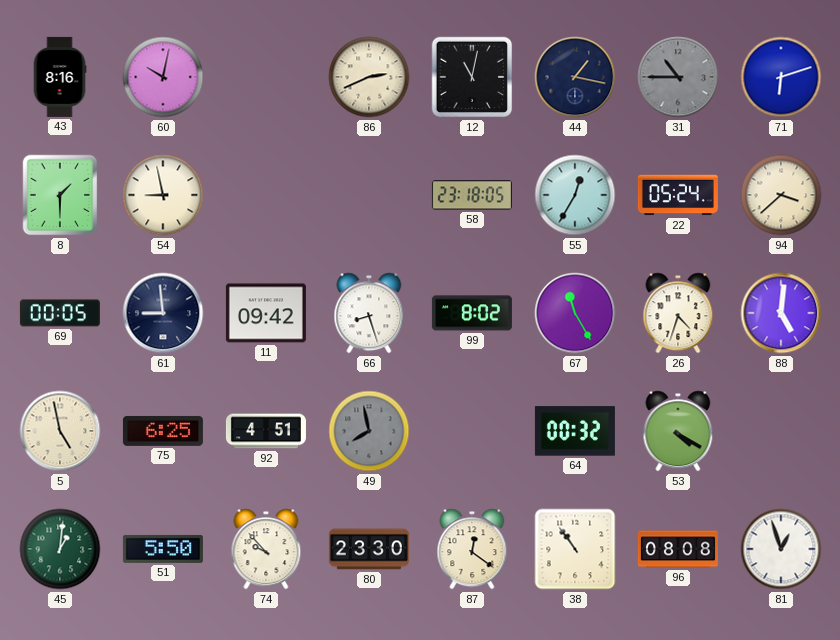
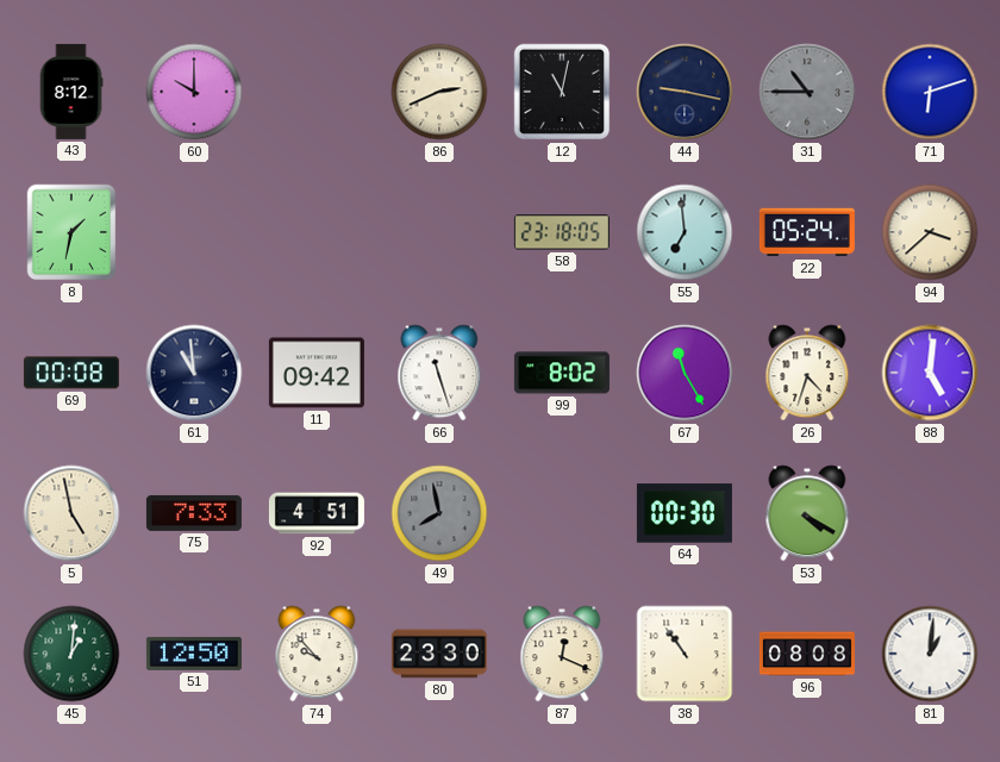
43: 8:16 -> 8:12
60: 10:02 -> 10:00
44: 1:17 -> 9:17
8: 1:30 -> 1:32
54: 8:58 -> none
55: 12:35 -> 6:59
69: 00:05 -> 00:08
61: 8:59 -> 10:59
66: 8:27 -> 11:27
75: 6:25 -> 7:33
64: 00:32 -> 00:30
51: 5:50 -> 12:50
87: 12:21 -> 12:19
81: 12:57 -> 1:01
